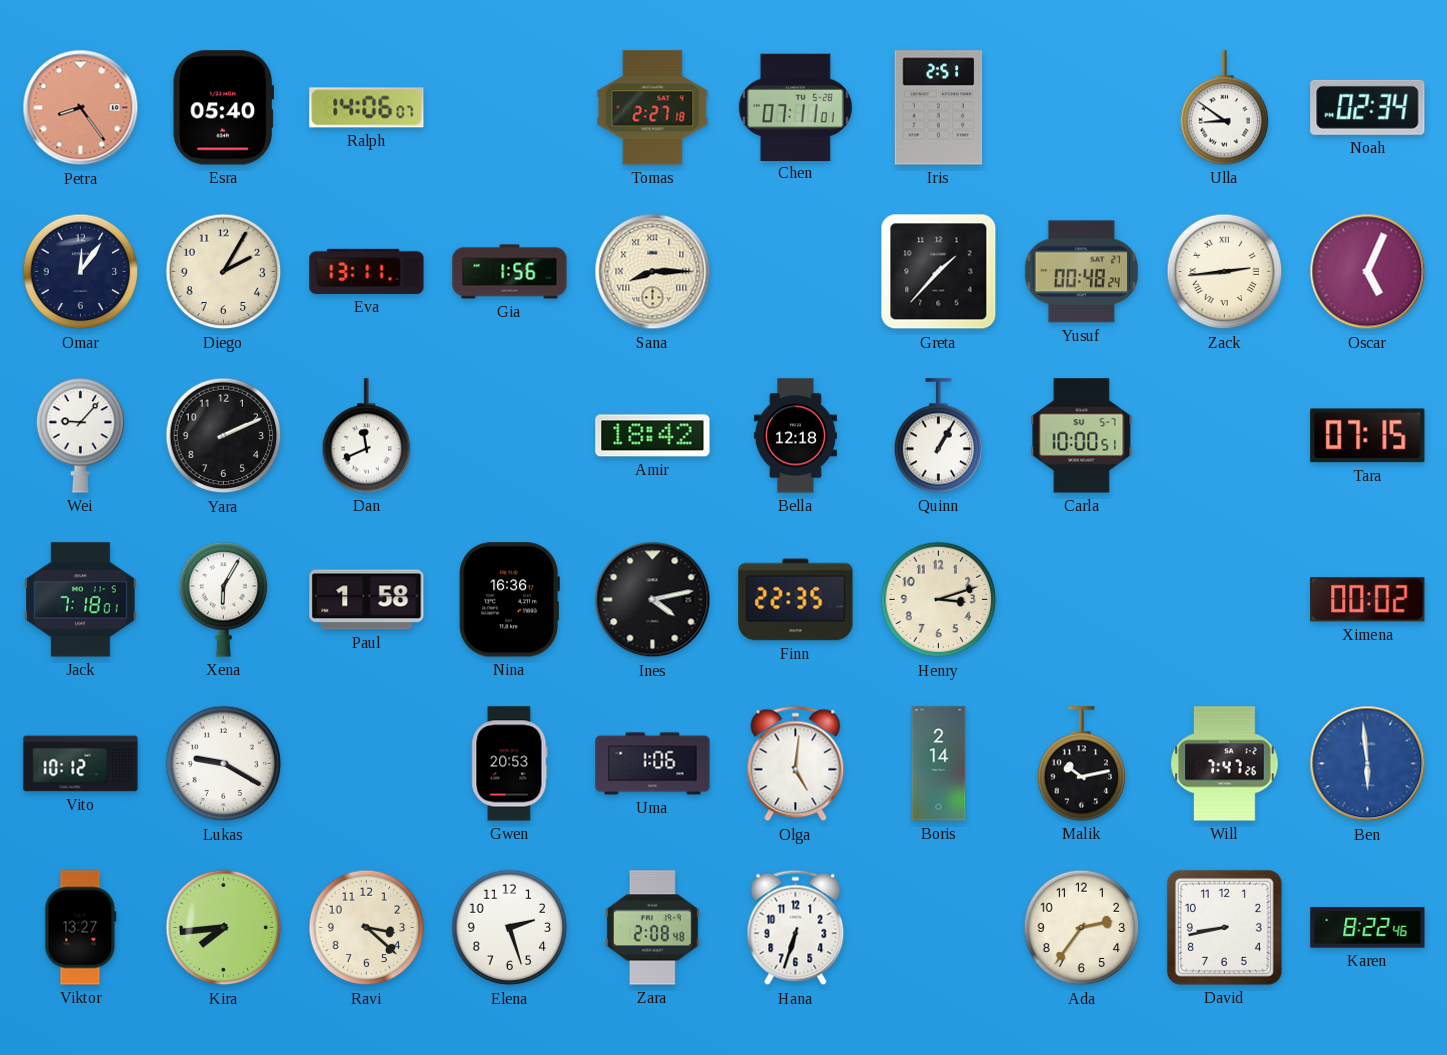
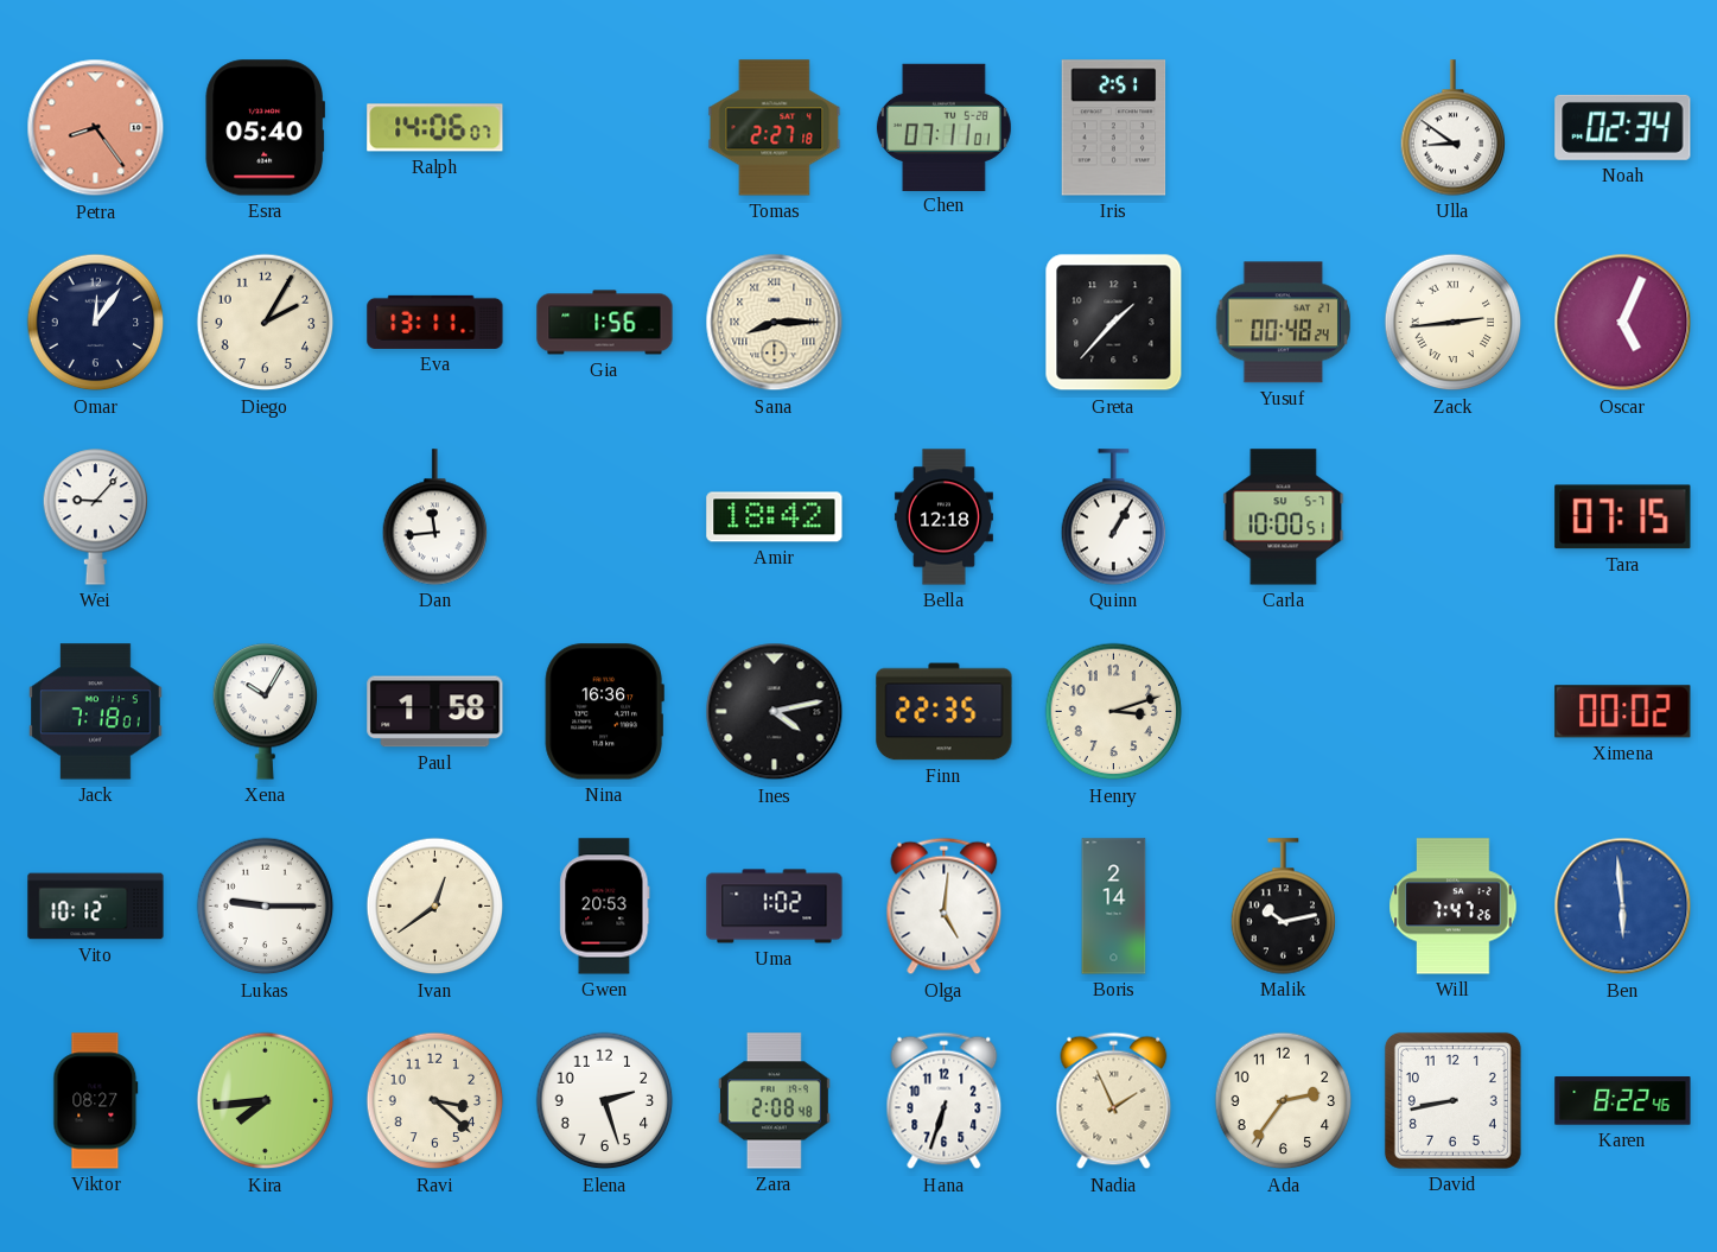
Yara: 2:11 -> none
Dan: 11:41 -> 11:44
Xena: 6:05 -> 10:05
Lukas: 9:20 -> 9:15
Ivan: none -> 12:39
Uma: 1:06 -> 1:02
Viktor: 13:27 -> 08:27
Nadia: none -> 1:56
